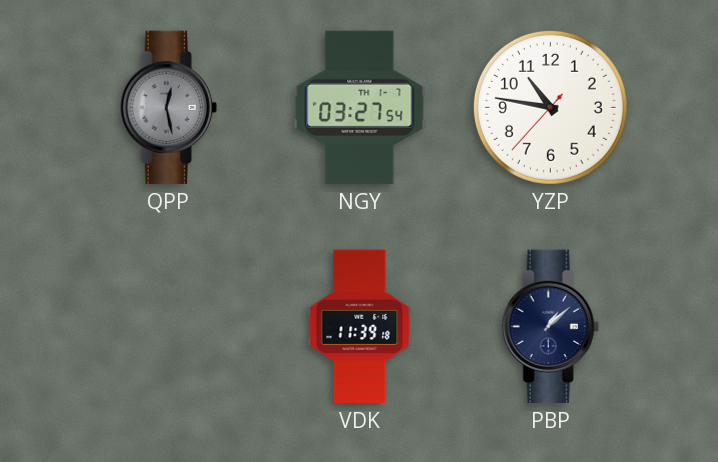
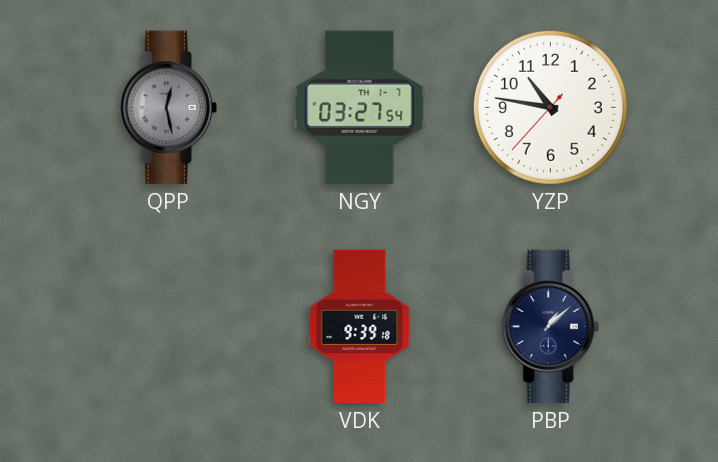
VDK: 11:39 -> 9:39
